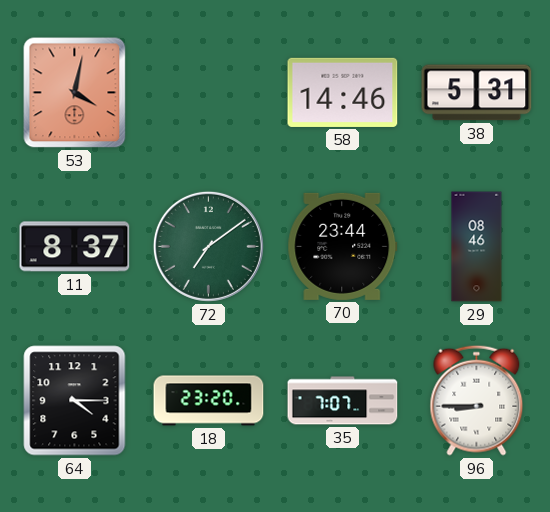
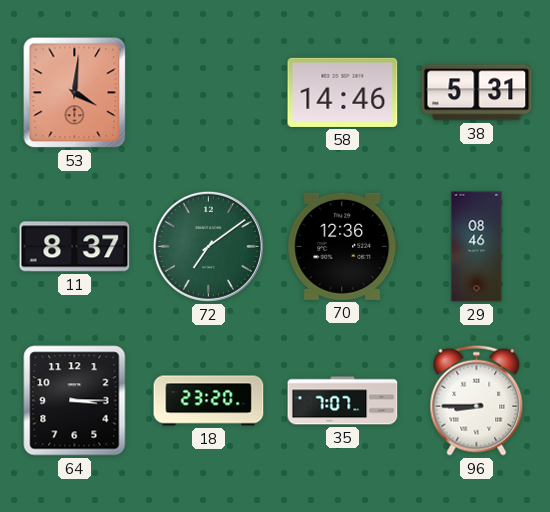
53: 4:02 -> 4:01
70: 23:44 -> 12:36
64: 4:15 -> 3:15
